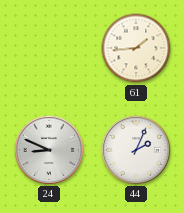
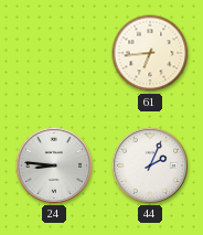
61: 1:44 -> 6:44
24: 8:49 -> 8:46
